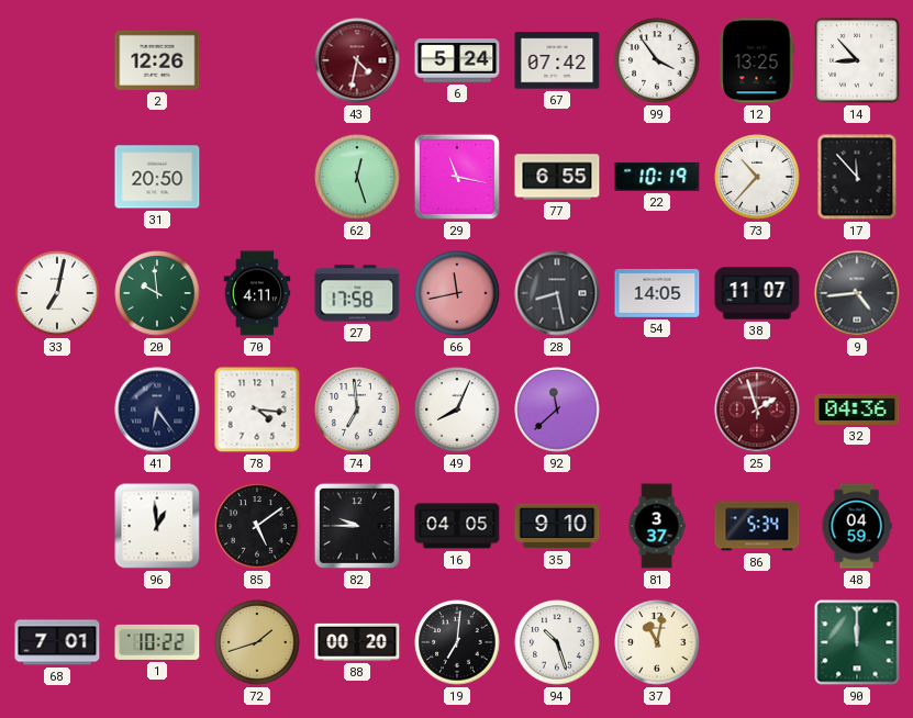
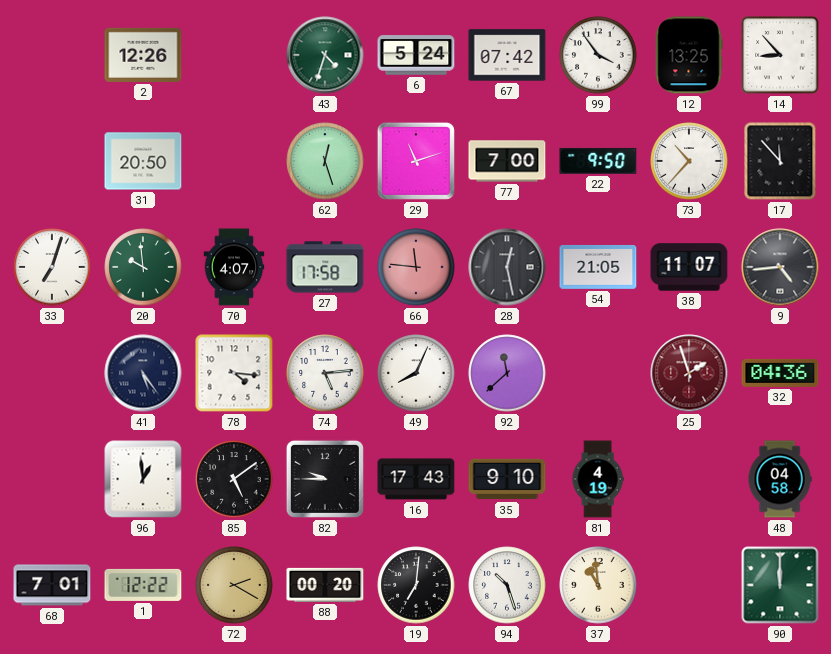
43: 4:32 -> 4:33
43 dial: burgundy -> green
29: 11:17 -> 11:12
77: 6:55 -> 7:00
22: 10:19 -> 9:50
33: 7:02 -> 7:03
70: 4:11 -> 4:07
66: 11:43 -> 11:46
28: 8:28 -> 12:28
54: 14:05 -> 21:05
41: 6:24 -> 5:24
74: 6:59 -> 5:14
16: 04:05 -> 17:43
81: 3:37 -> 4:19
86: 5:34 -> none
48: 04:59 -> 04:58
1: 10:22 -> 12:22
72: 1:42 -> 2:20
37: 11:02 -> 10:59
